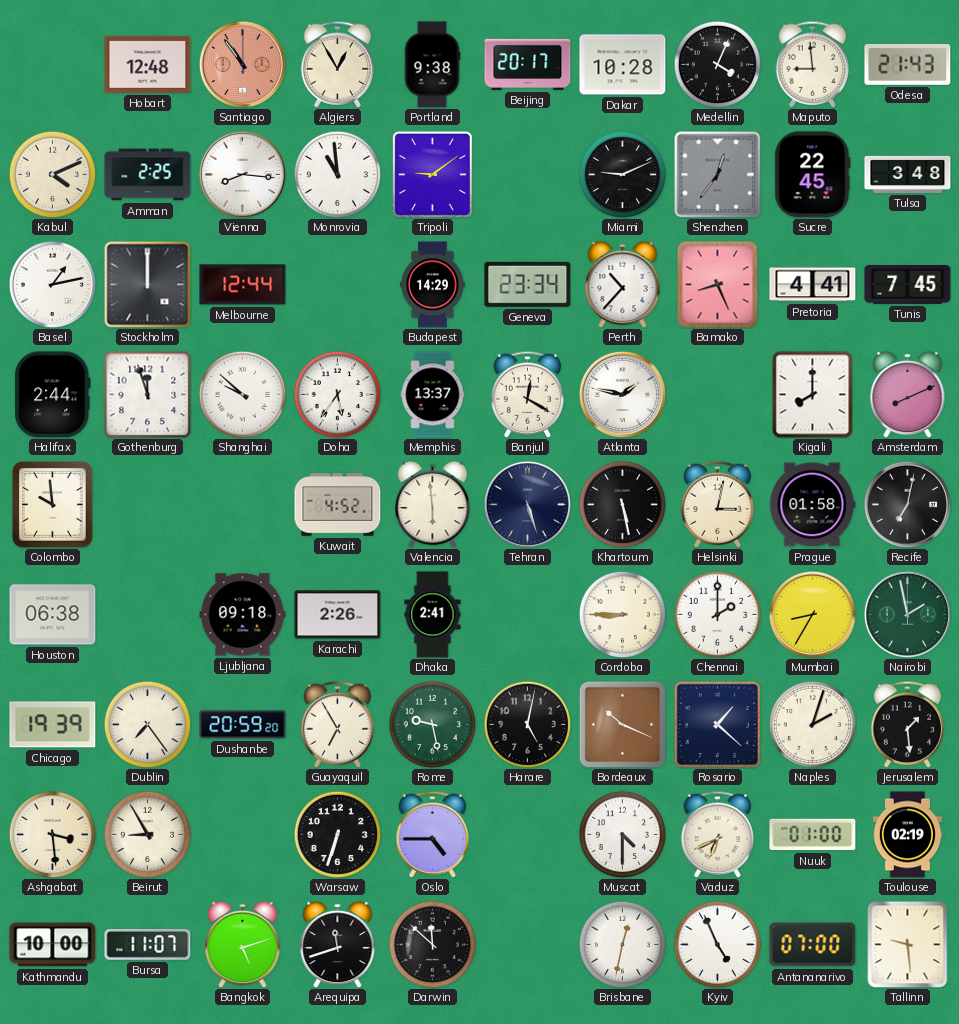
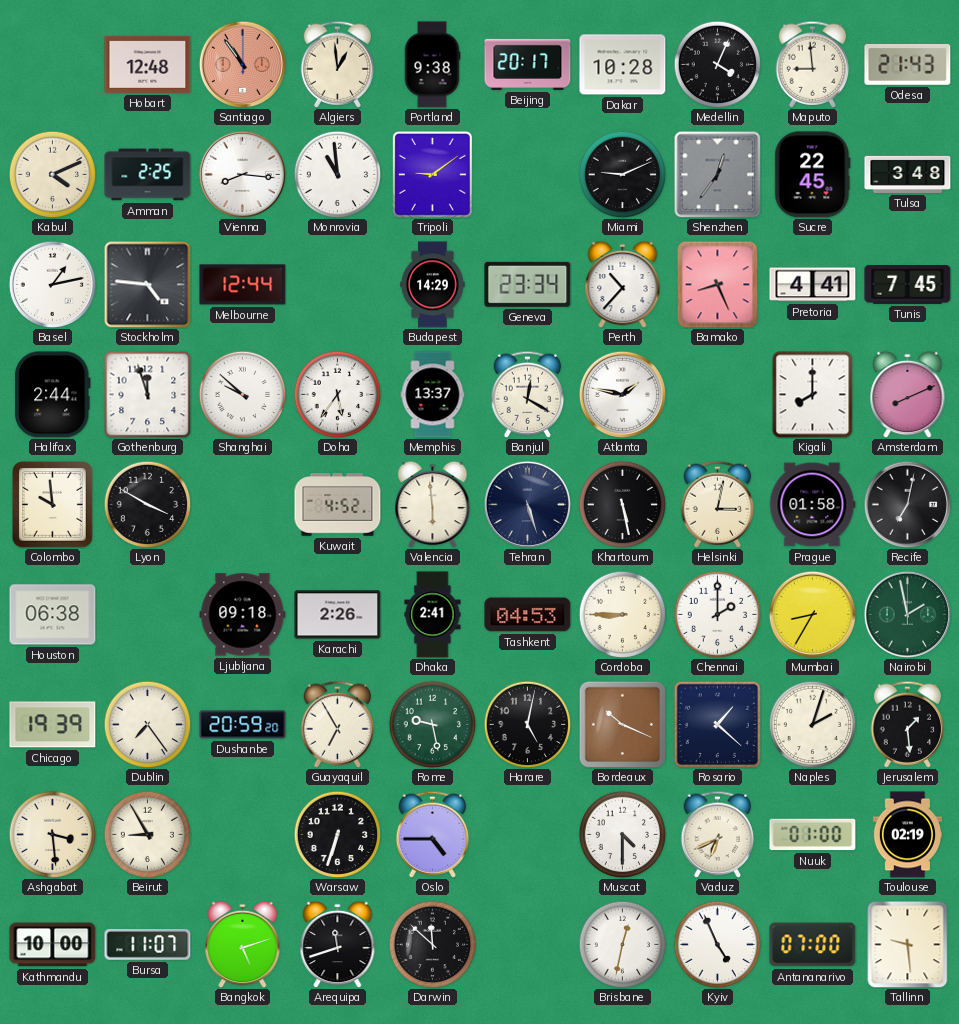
Algiers: 12:55 -> 12:59
Stockholm: 12:00 -> 4:46
Lyon: none -> 3:50
Tashkent: none -> 04:53
